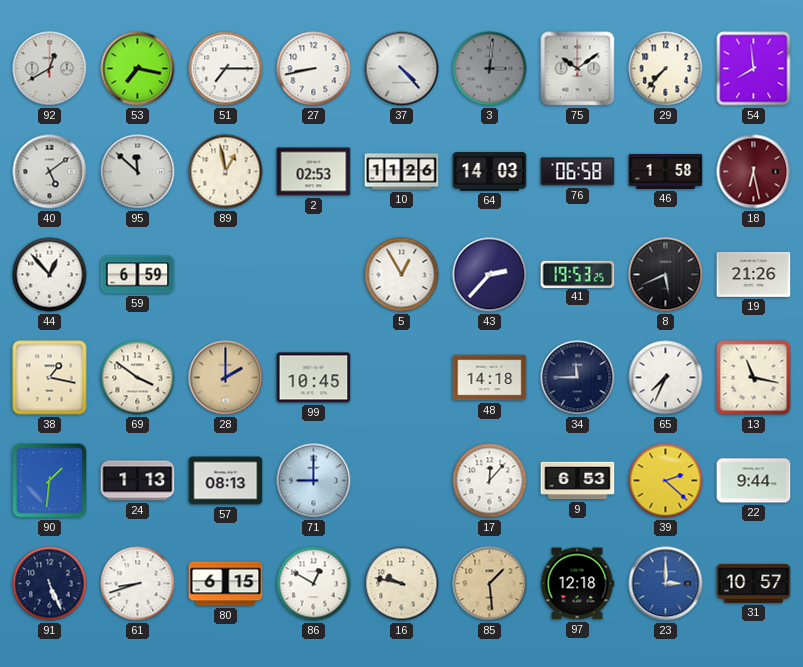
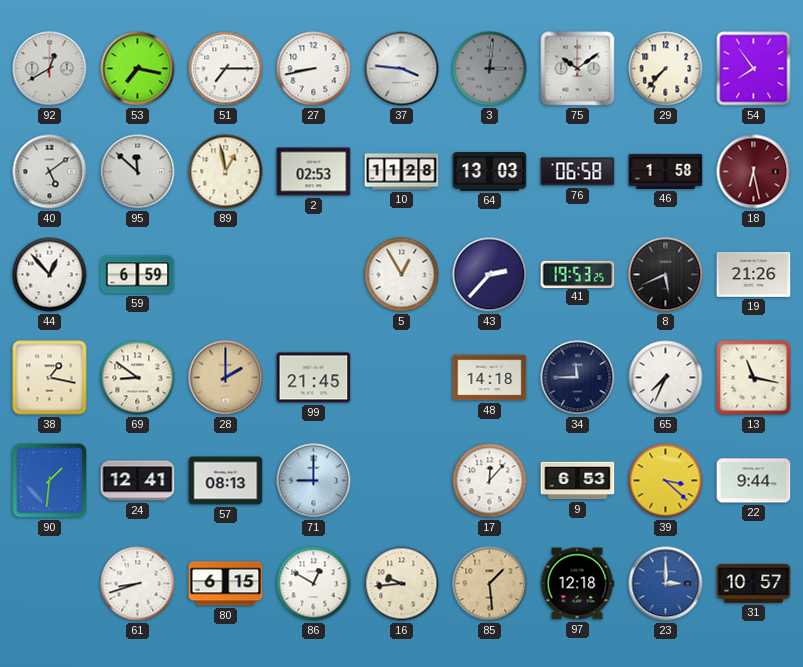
37: 4:23 -> 3:46
54: 7:59 -> 7:54
10: 11:26 -> 11:28
64: 14:03 -> 13:03
69: 3:51 -> 8:51
99: 10:45 -> 21:45
24: 1:13 -> 12:41
39: 2:22 -> 3:22
91: 5:26 -> none
16: 9:47 -> 9:44
